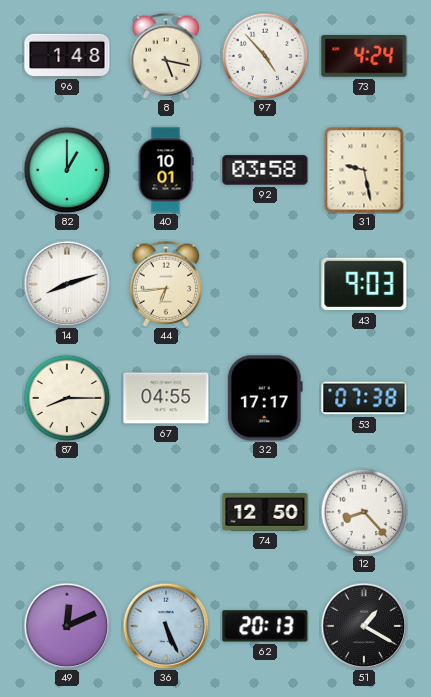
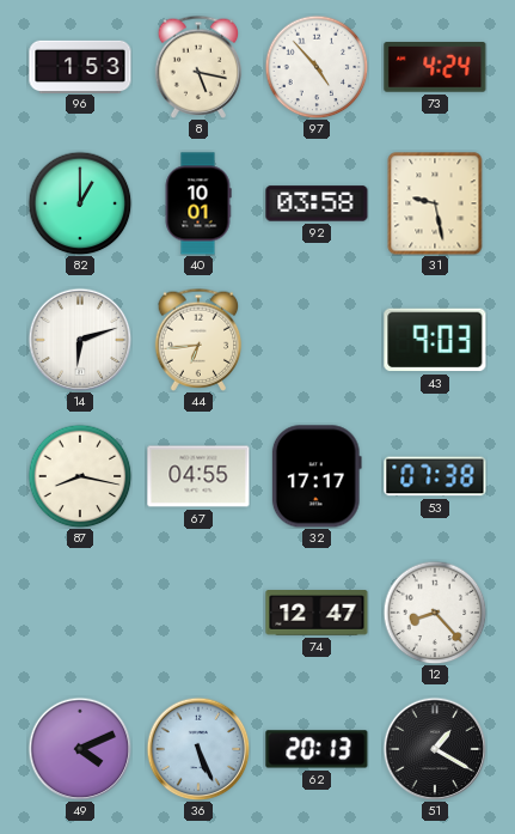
96: 1:48 -> 1:53
14: 8:12 -> 6:12
87: 8:15 -> 8:17
74: 12:50 -> 12:47
49: 12:11 -> 4:11
